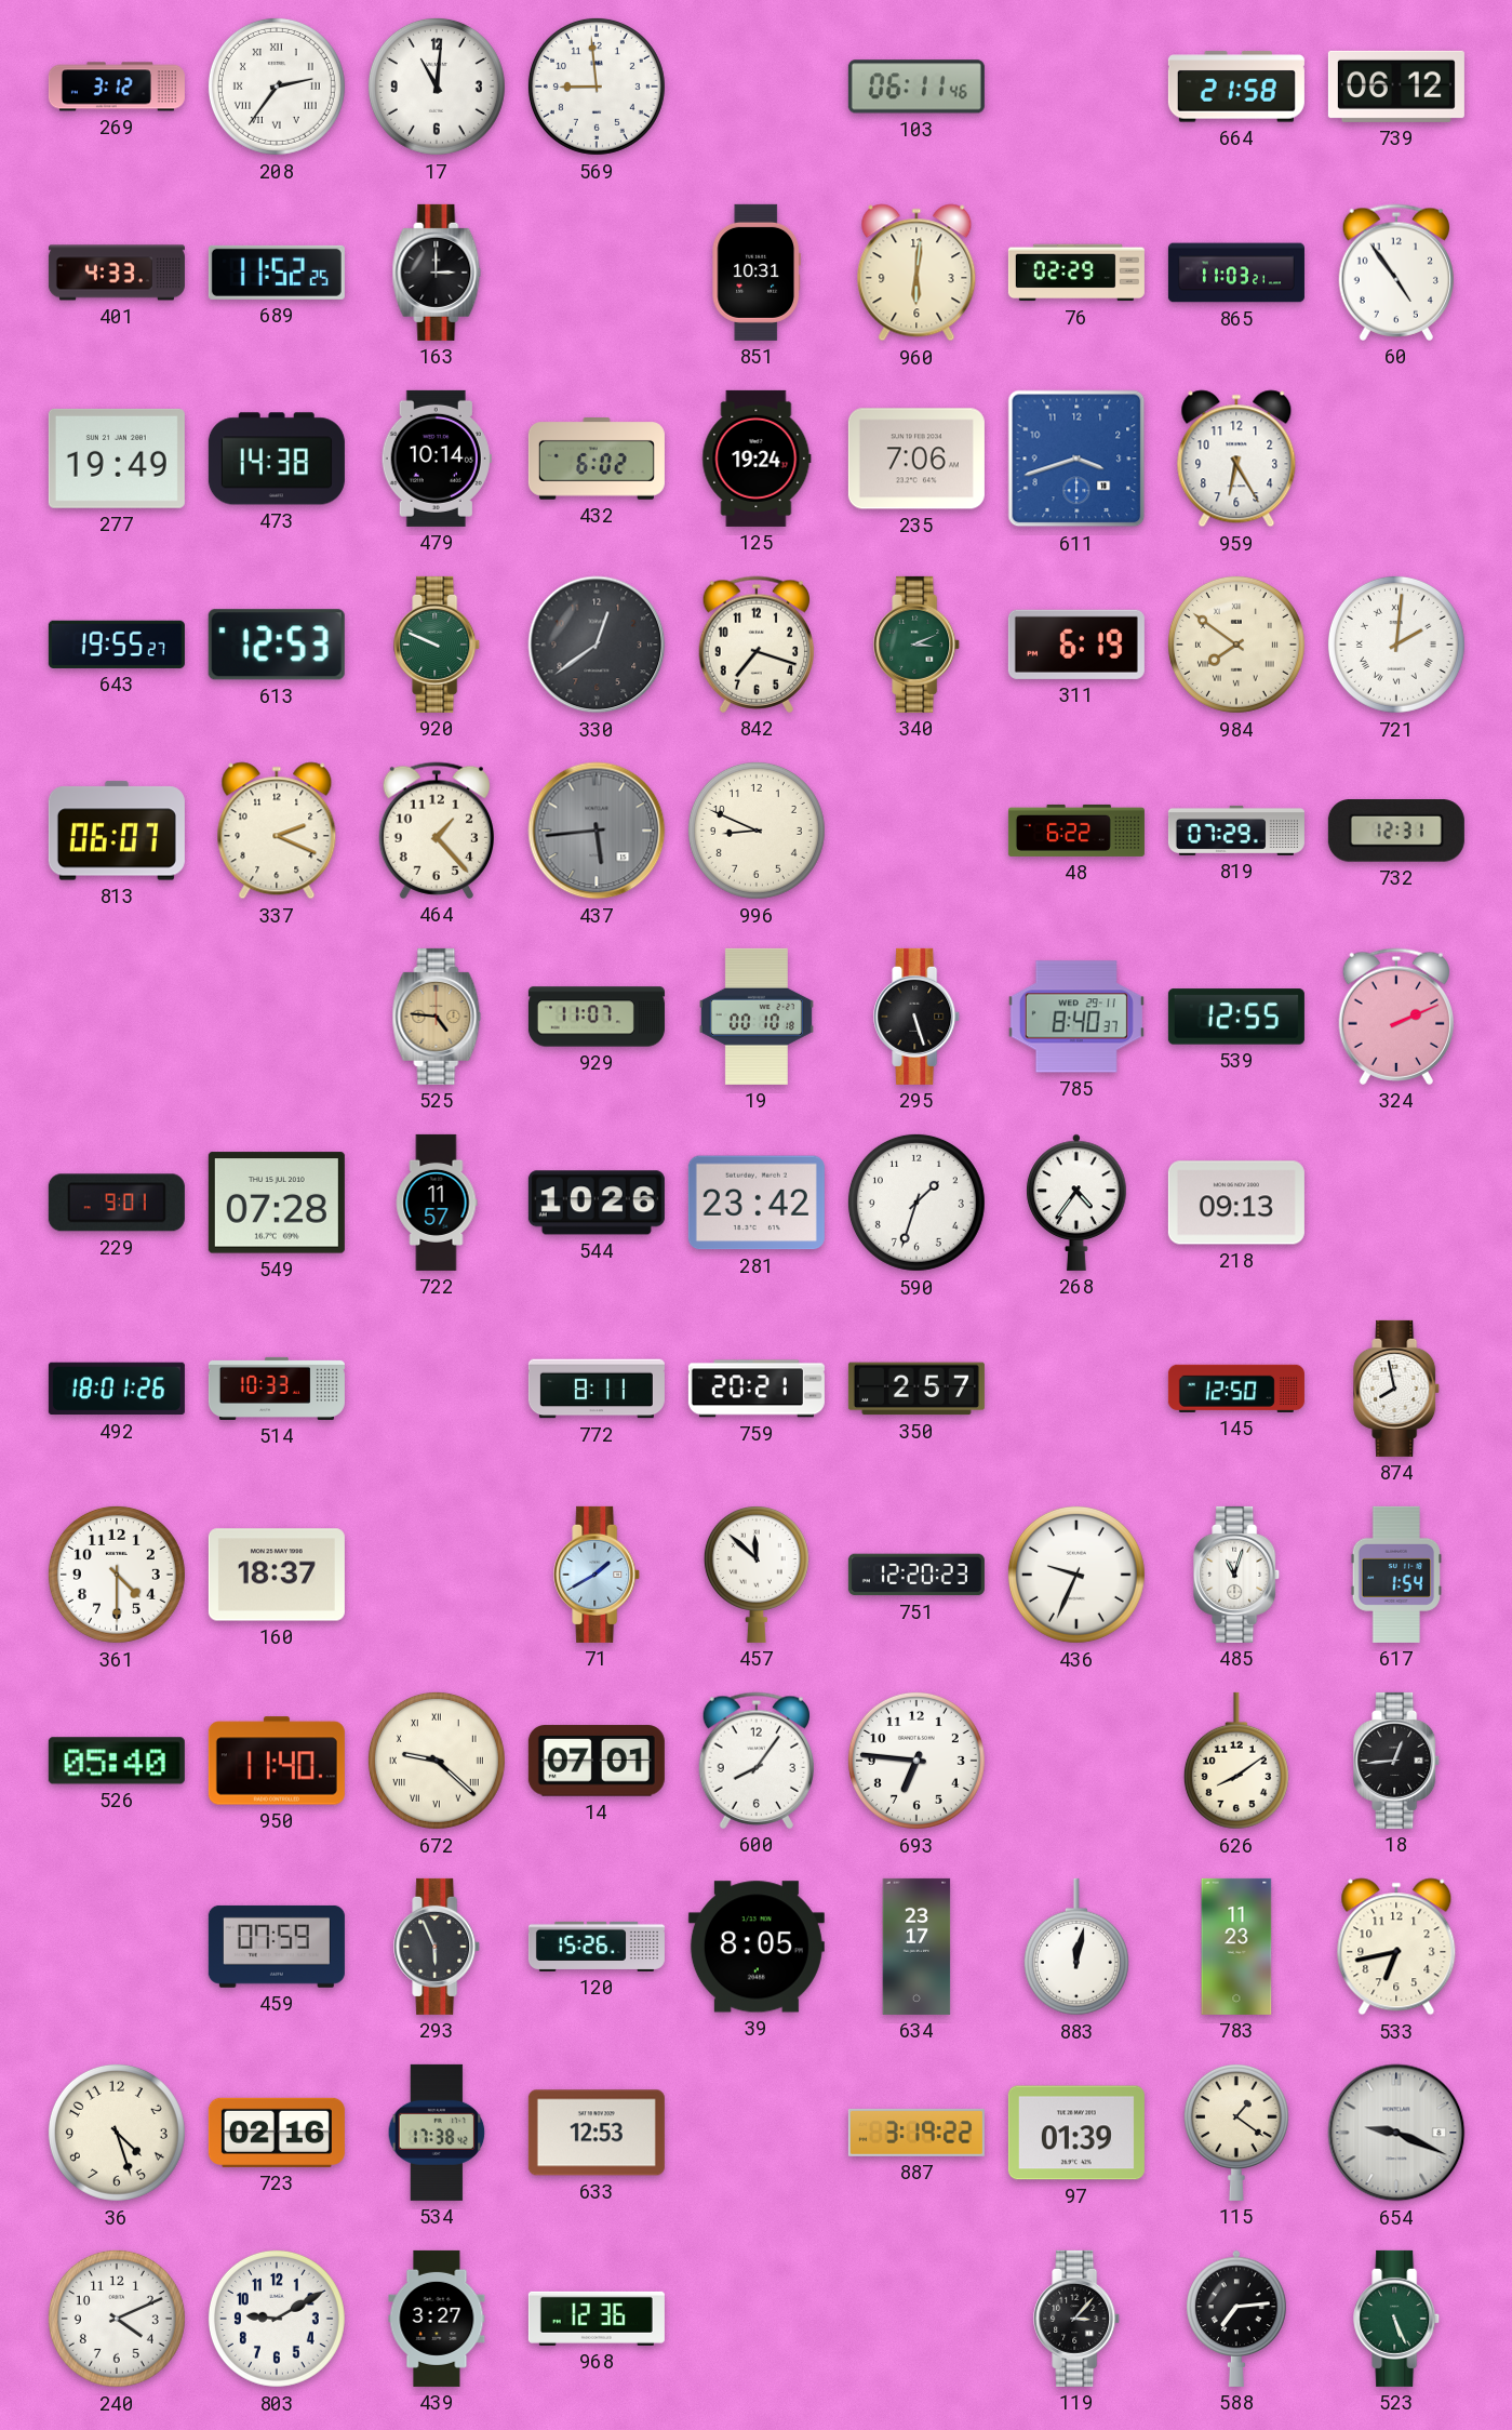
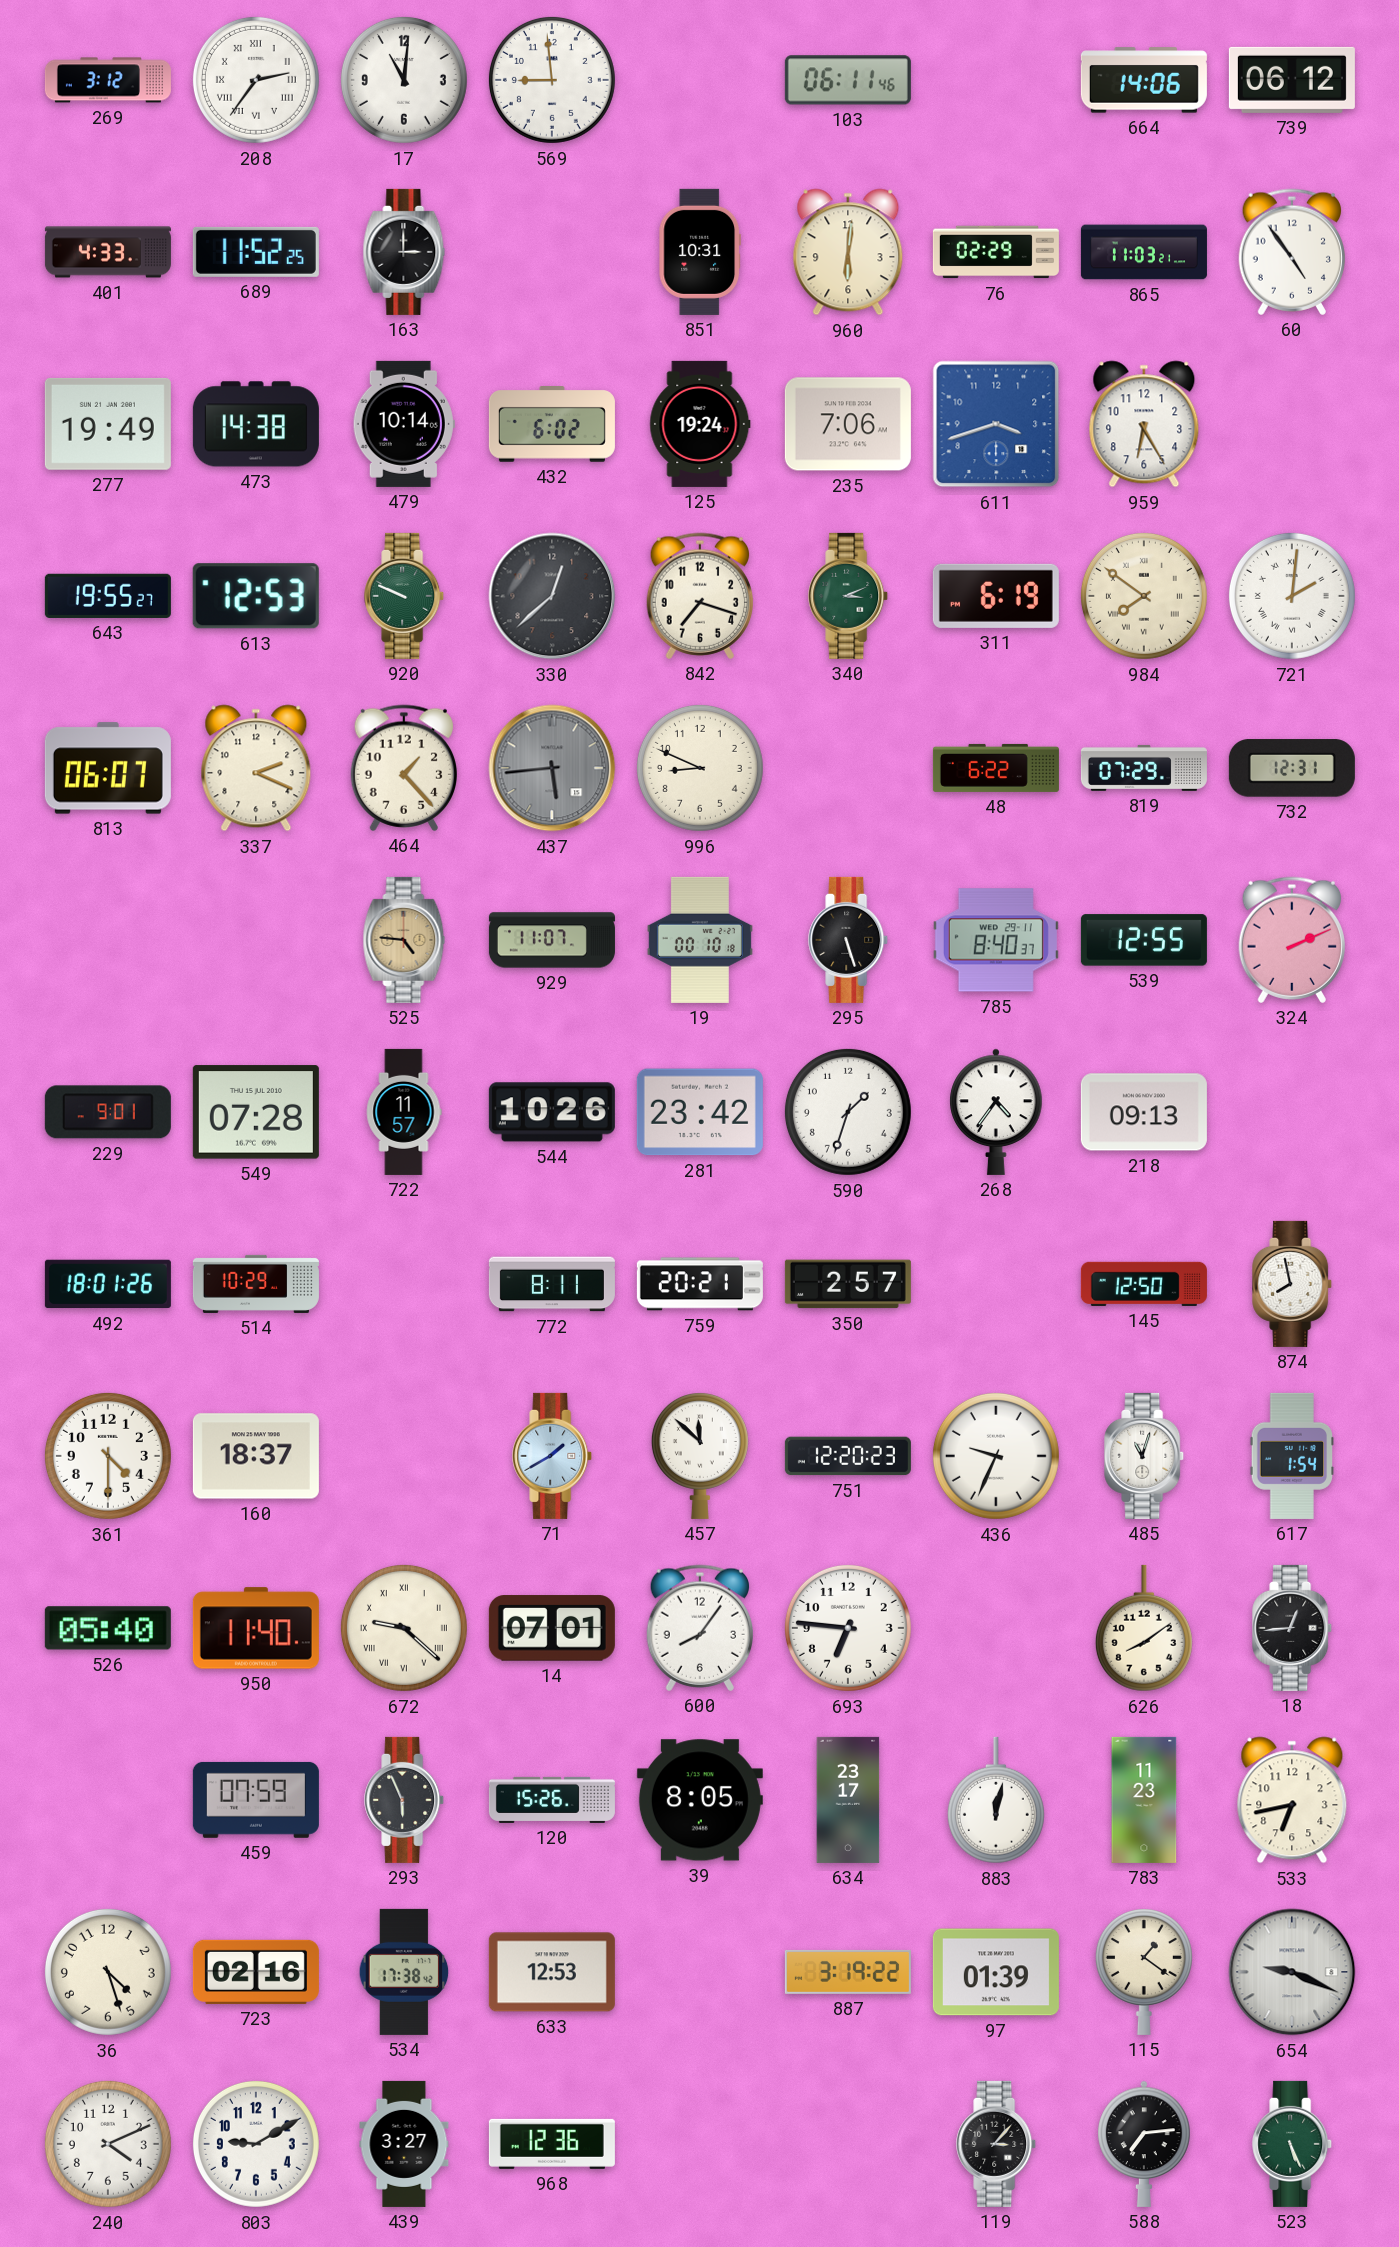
664: 21:58 -> 14:06
330: 12:39 -> 12:38
514: 10:33 -> 10:29
